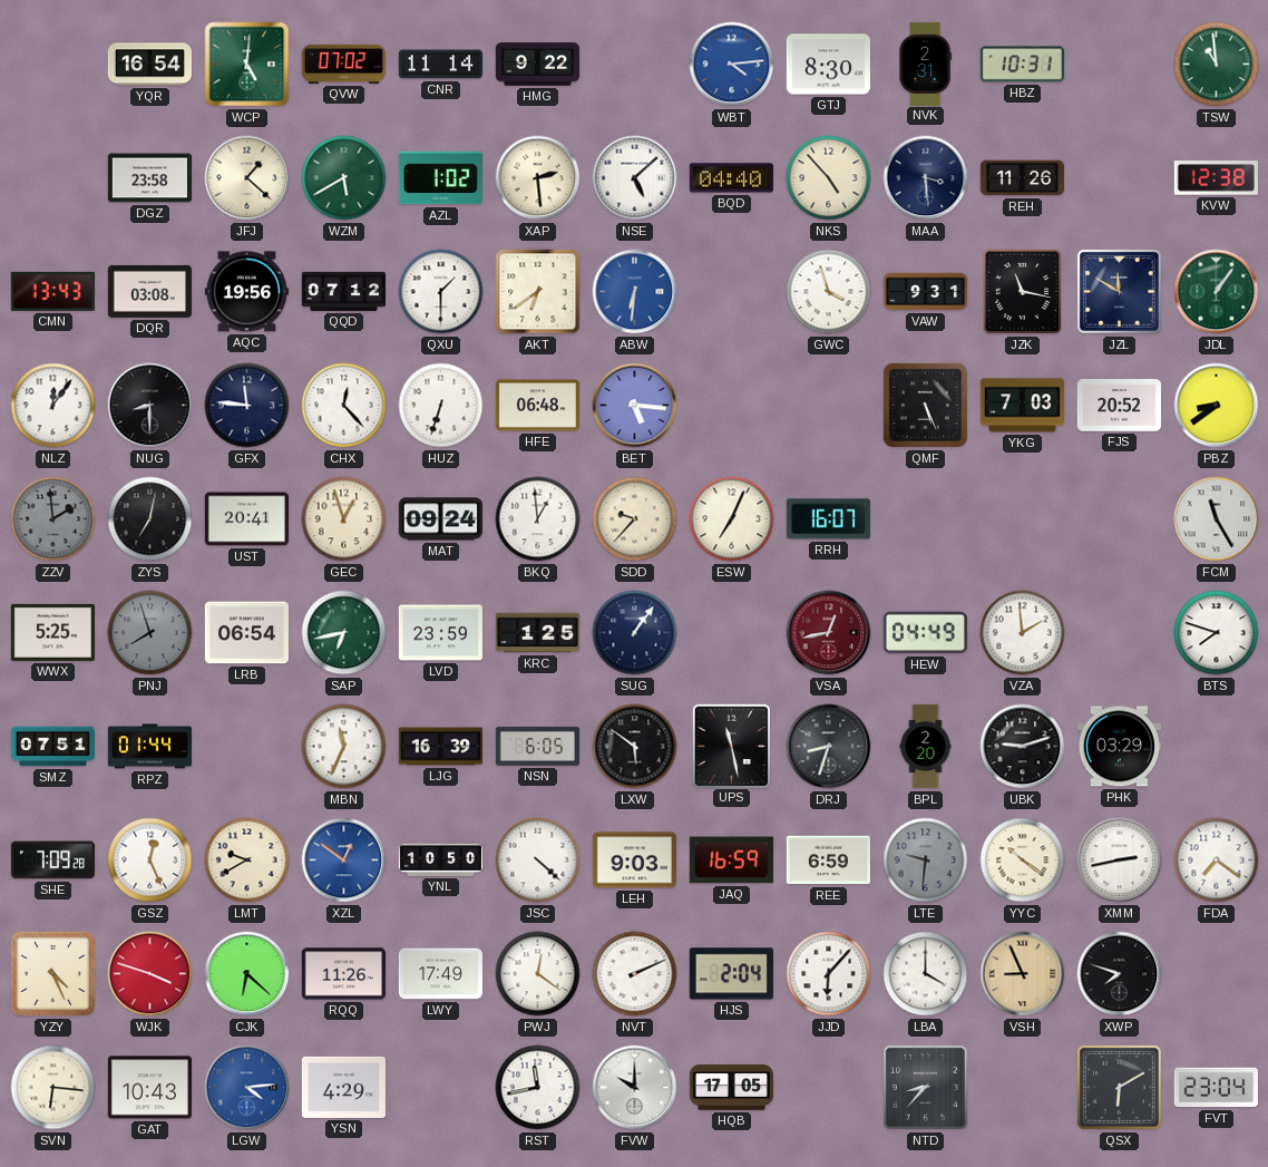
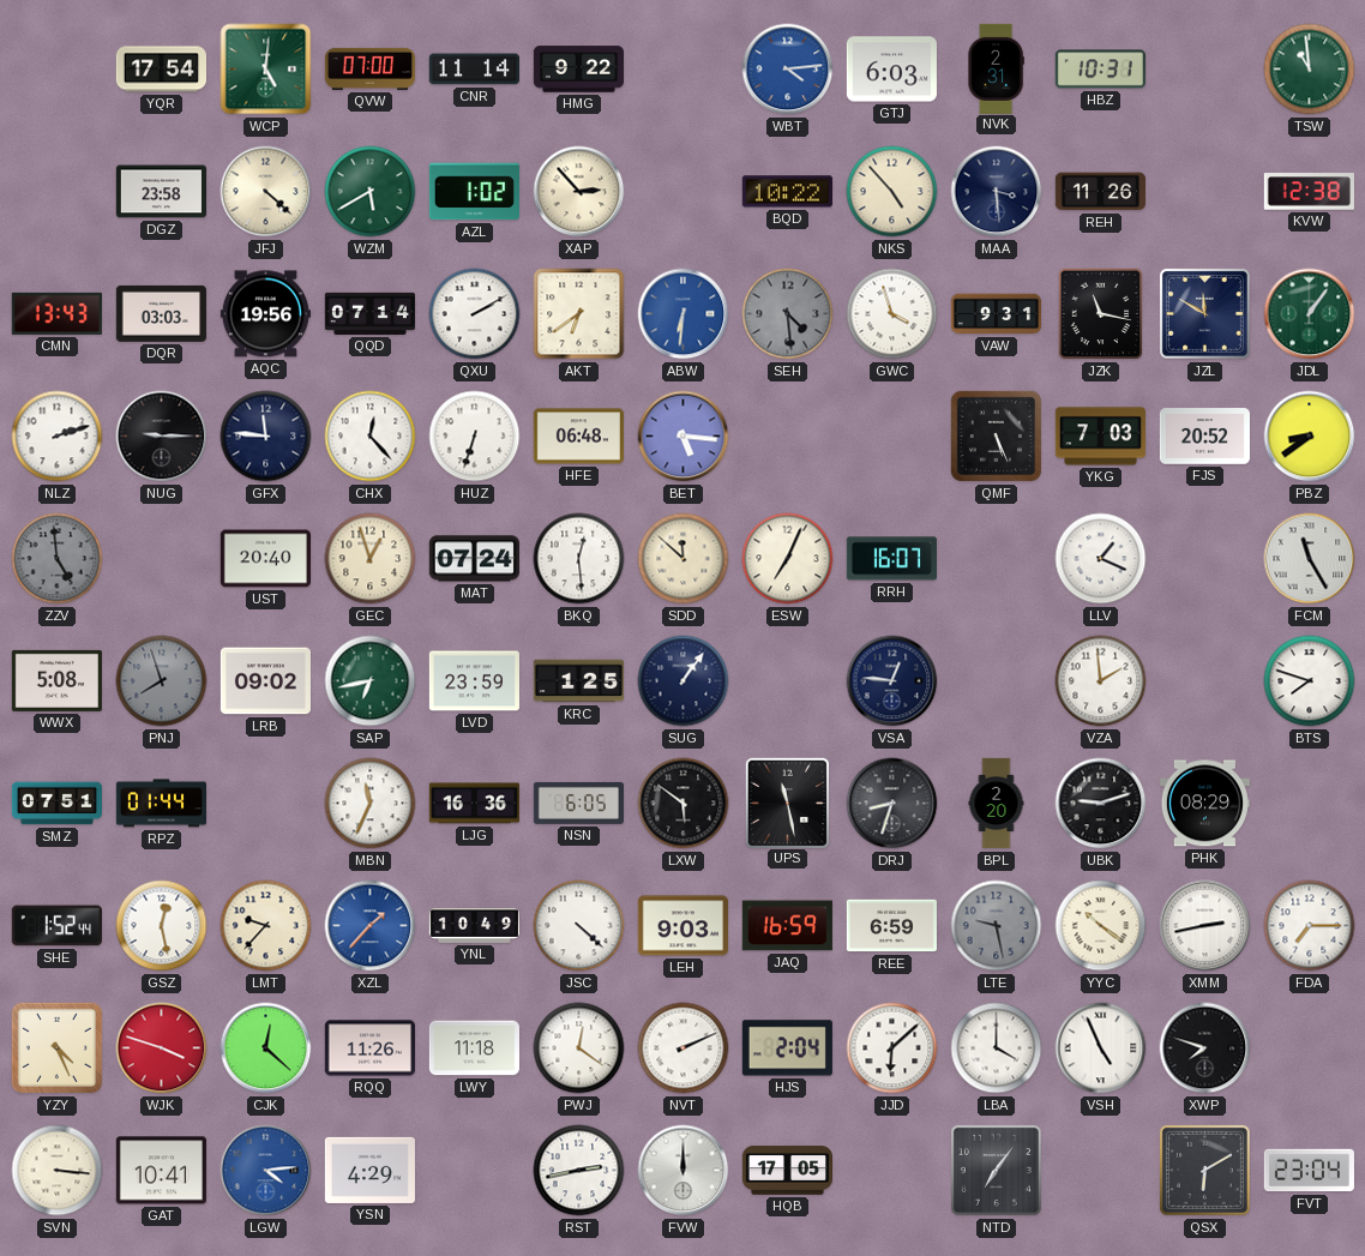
YQR: 16:54 -> 17:54
QVW: 07:02 -> 07:00
GTJ: 8:30 -> 6:03
JFJ: 1:22 -> 4:22
XAP: 2:29 -> 2:53
NSE: 5:08 -> none
BQD: 04:40 -> 10:22
DQR: 03:08 -> 03:03
QQD: 07:12 -> 07:14
QXU: 1:30 -> 2:10
SEH: none -> 4:29
NLZ: 12:06 -> 2:12
NUG: 8:30 -> 9:15
ZZV: 1:59 -> 4:59
ZYS: 7:02 -> none
UST: 20:41 -> 20:40
MAT: 09:24 -> 07:24
BKQ: 12:59 -> 12:29
SDD: 9:37 -> 11:52
LLV: none -> 1:19
WWX: 5:25 -> 5:08
LRB: 06:54 -> 09:02
VSA: 12:43 -> 12:46
VSA dial: burgundy -> navy
HEW: 04:49 -> none
LJG: 16:39 -> 16:36
PHK: 03:29 -> 08:29
SHE: 7:09 -> 1:52
GSZ: 12:26 -> 12:28
LMT: 9:40 -> 9:37
XZL: 12:51 -> 1:37
YNL: 10:50 -> 10:49
LTE: 9:31 -> 9:28
FDA: 7:21 -> 7:15
CJK: 6:22 -> 12:22
LWY: 17:49 -> 11:18
JJD: 6:07 -> 6:08
VSH: 8:56 -> 4:56
VSH dial: champagne -> white
SVN: 6:16 -> 3:16
GAT: 10:43 -> 10:41
RST: 11:43 -> 2:43
FVW: 10:00 -> 12:00
NTD: 8:37 -> 7:06
